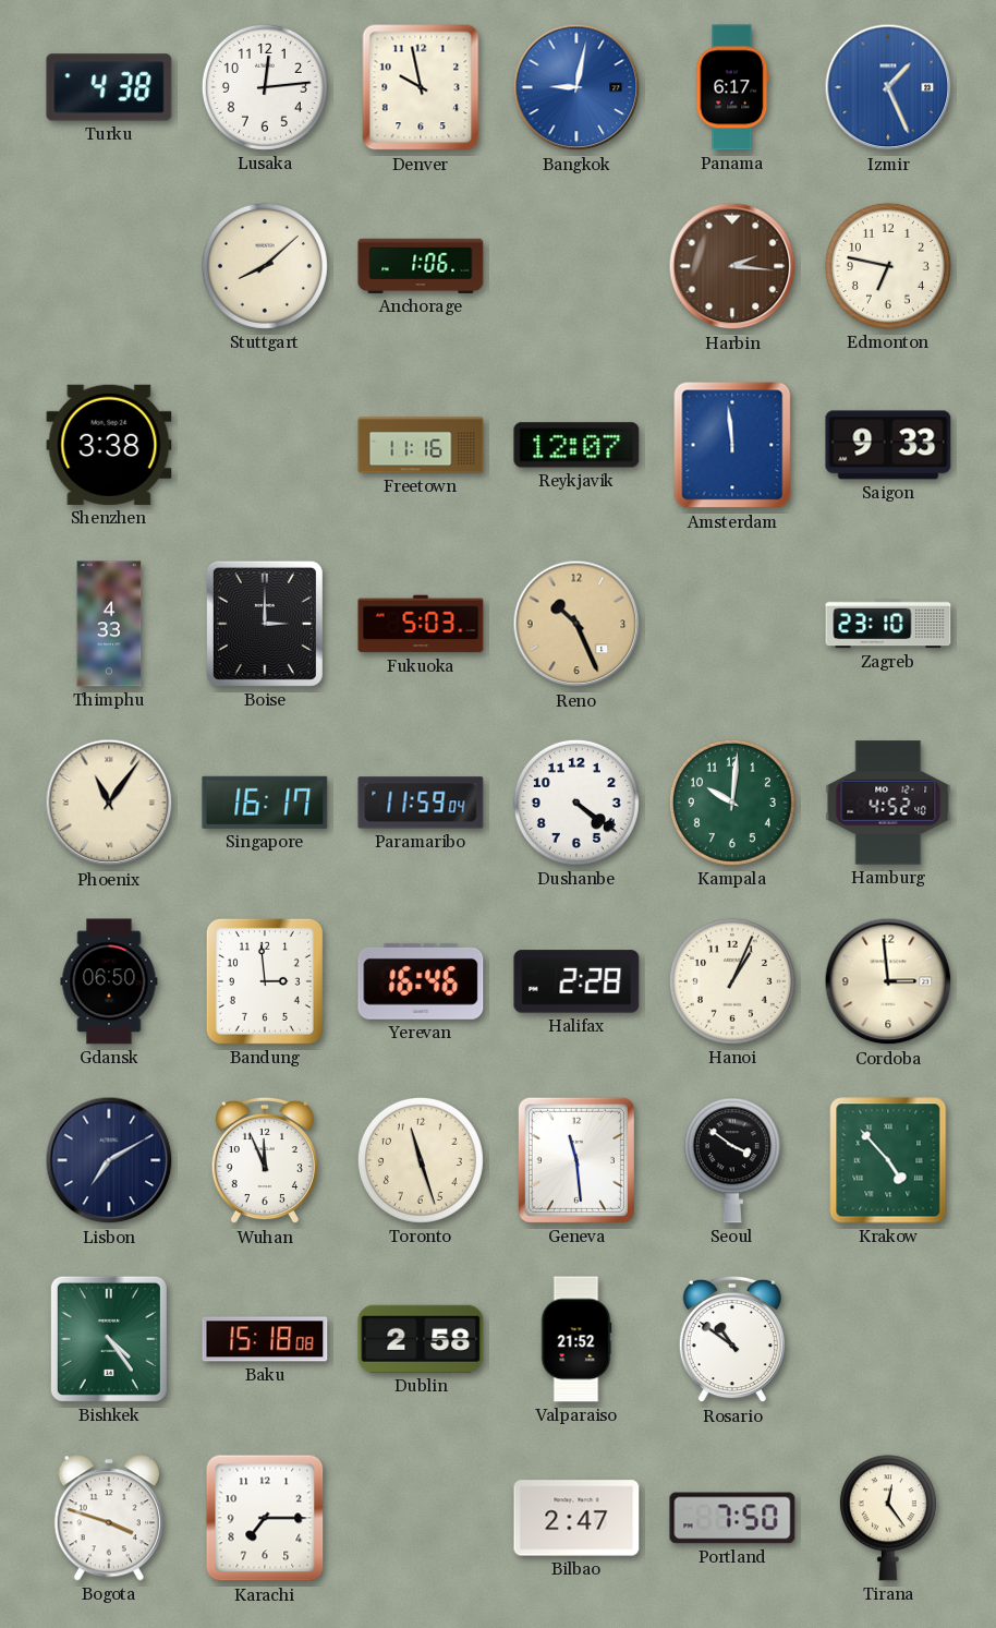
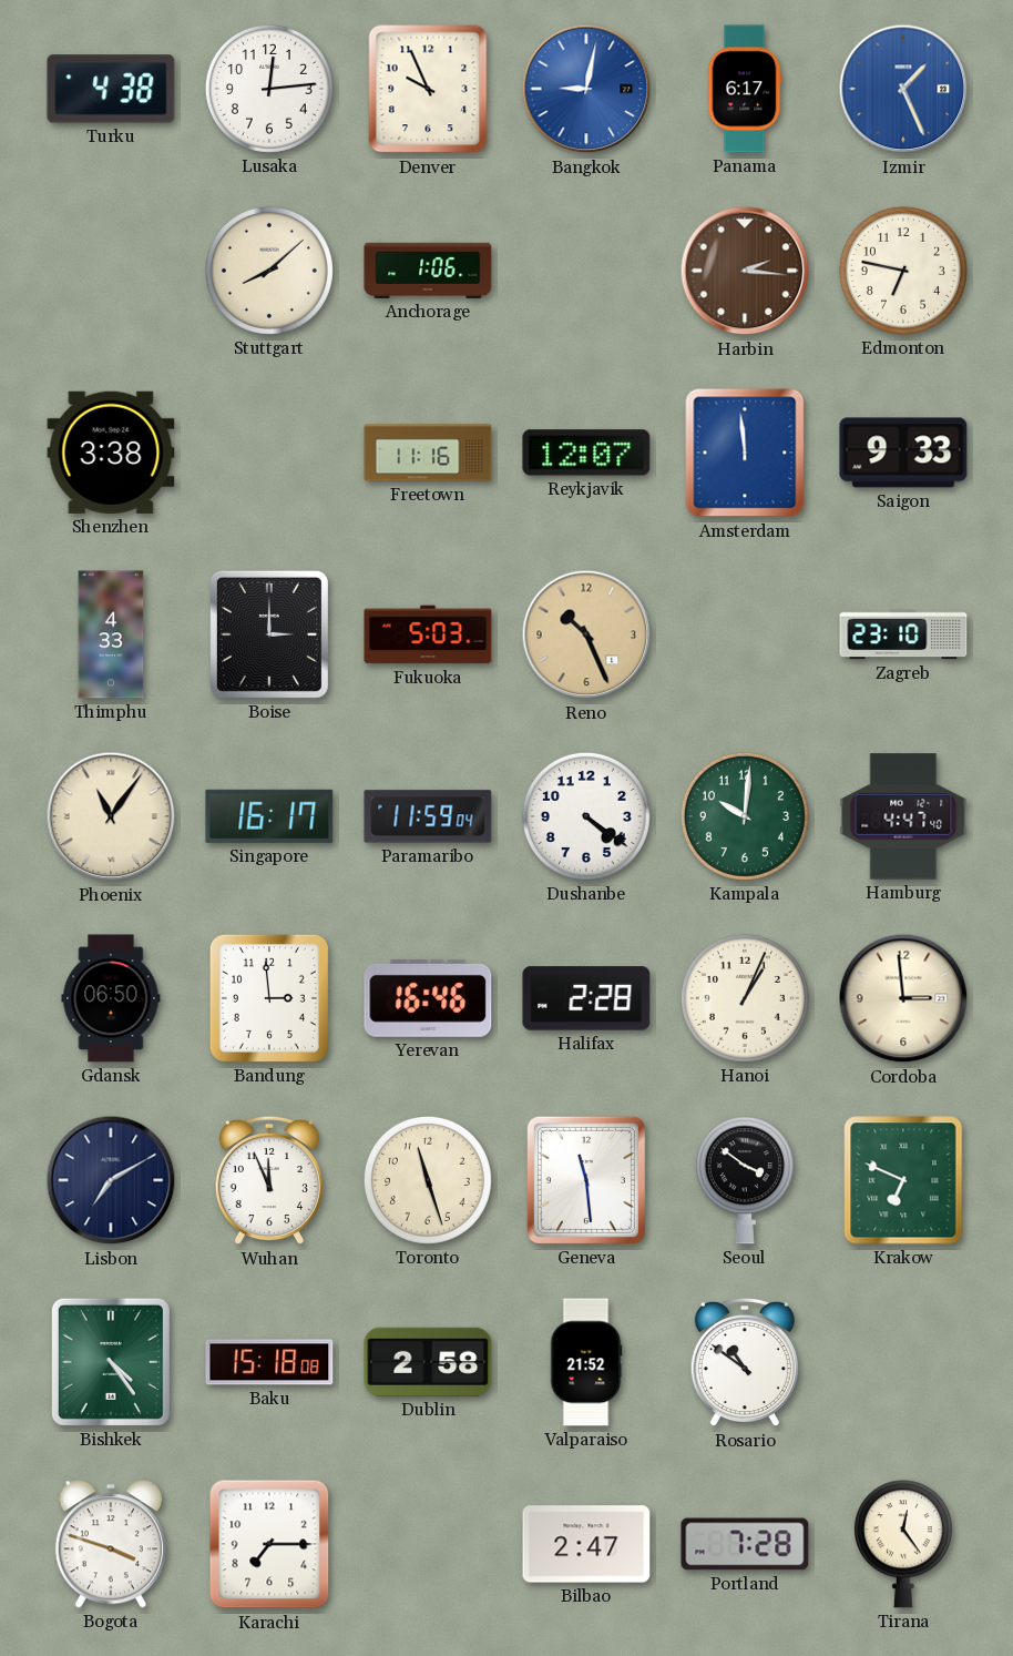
Denver: 9:58 -> 9:56
Hamburg: 4:52 -> 4:47
Krakow: 4:53 -> 6:49
Portland: 7:50 -> 7:28
